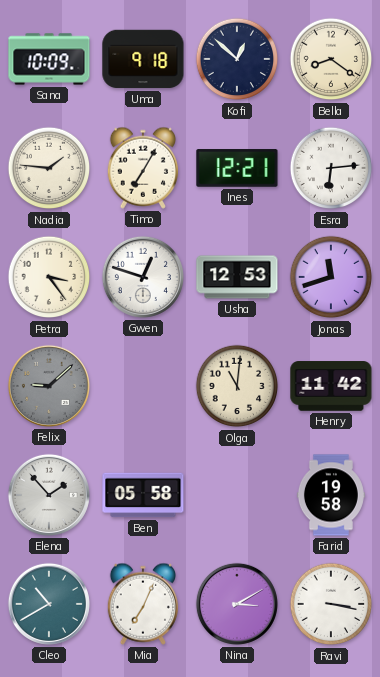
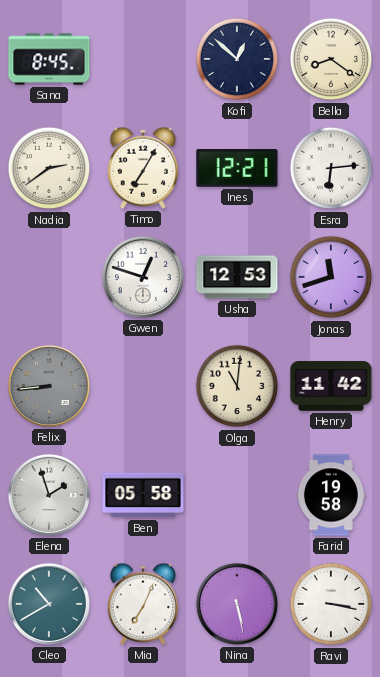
Sana: 10:09 -> 8:45
Uma: 9:18 -> none
Nadia: 1:46 -> 2:39
Petra: 3:24 -> none
Felix: 9:08 -> 8:44
Elena: 1:53 -> 1:57
Nina: 3:10 -> 5:28
